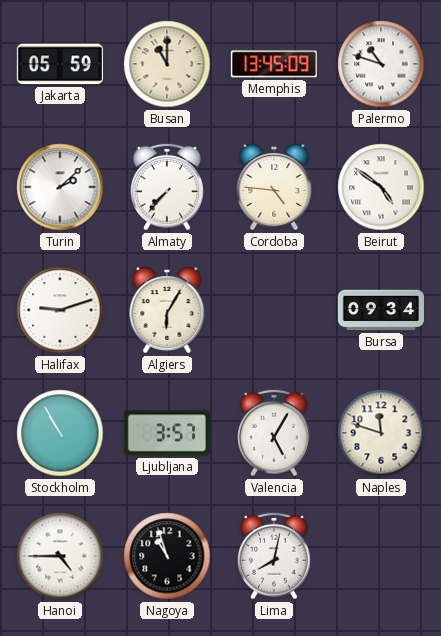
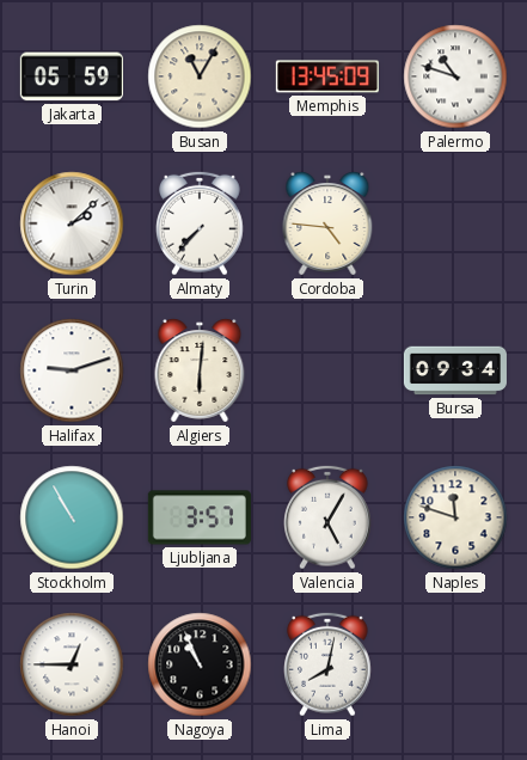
Busan: 11:00 -> 11:05
Beirut: 4:51 -> none
Algiers: 6:05 -> 6:01
Hanoi: 4:45 -> 12:45
Nagoya: 10:57 -> 10:56
